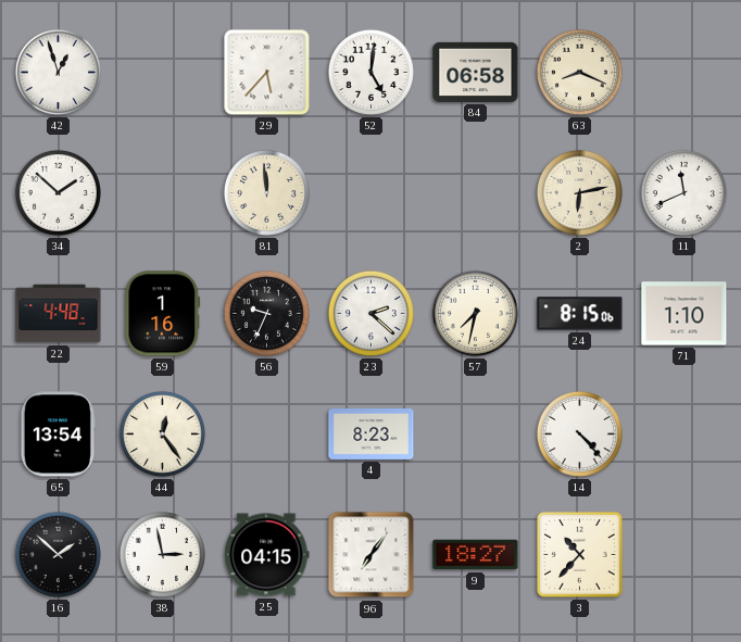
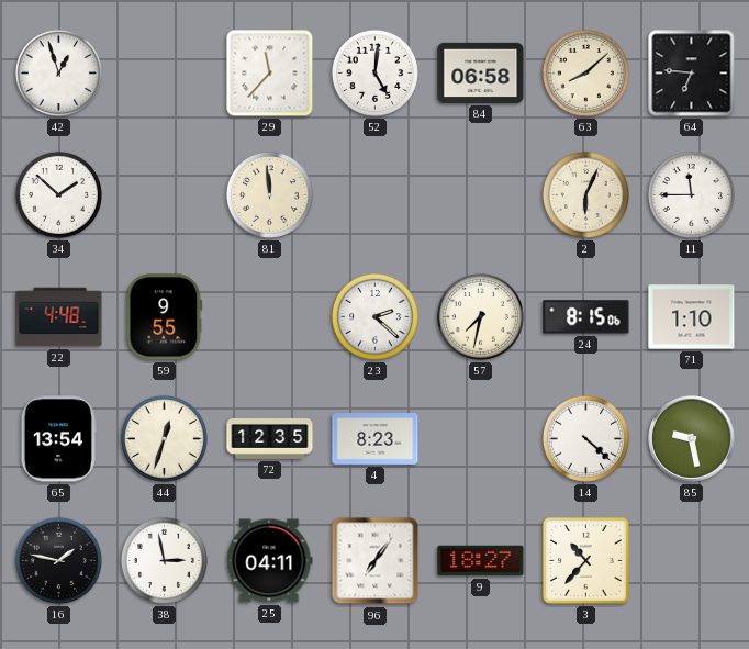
29: 5:37 -> 11:37
63: 8:19 -> 8:08
64: none -> 6:46
2: 6:13 -> 6:04
11: 11:41 -> 11:45
59: 1:16 -> 9:55
56: 9:34 -> none
44: 12:24 -> 12:33
72: none -> 12:35
14: 4:23 -> 4:22
85: none -> 9:28
16: 1:52 -> 1:47
25: 04:15 -> 04:11
